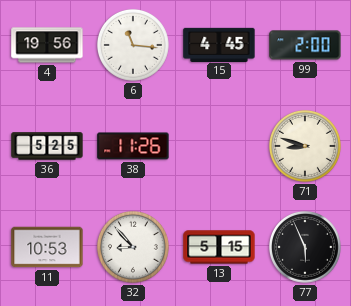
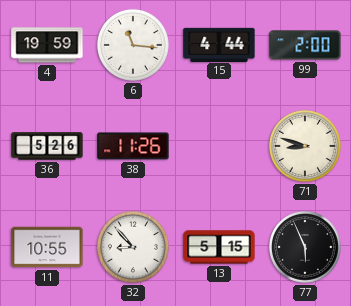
4: 19:56 -> 19:59
15: 4:45 -> 4:44
36: 5:25 -> 5:26
11: 10:53 -> 10:55
